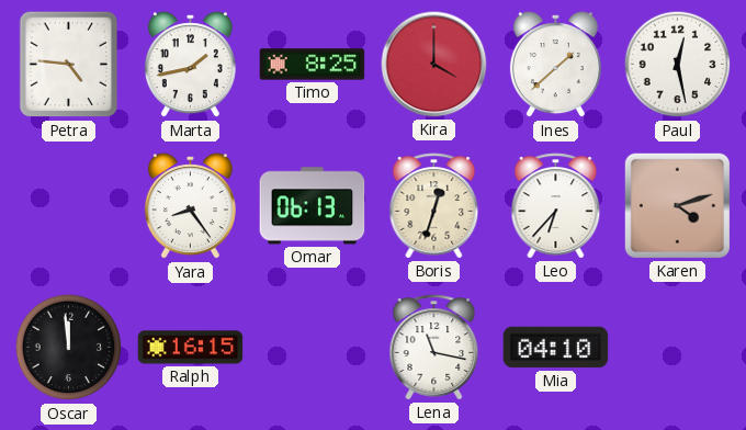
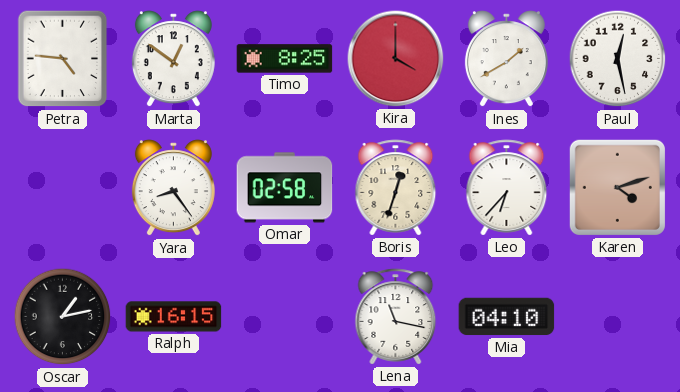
Marta: 1:43 -> 12:51
Ines: 1:38 -> 1:40
Omar: 06:13 -> 02:58
Oscar: 11:59 -> 1:13
